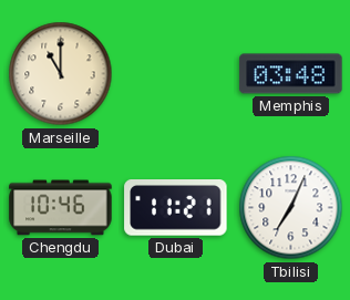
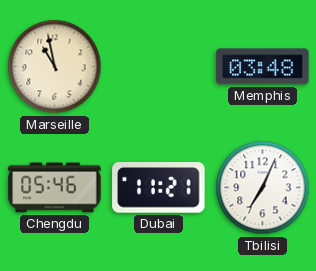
Marseille: 11:00 -> 10:58
Chengdu: 10:46 -> 05:46
